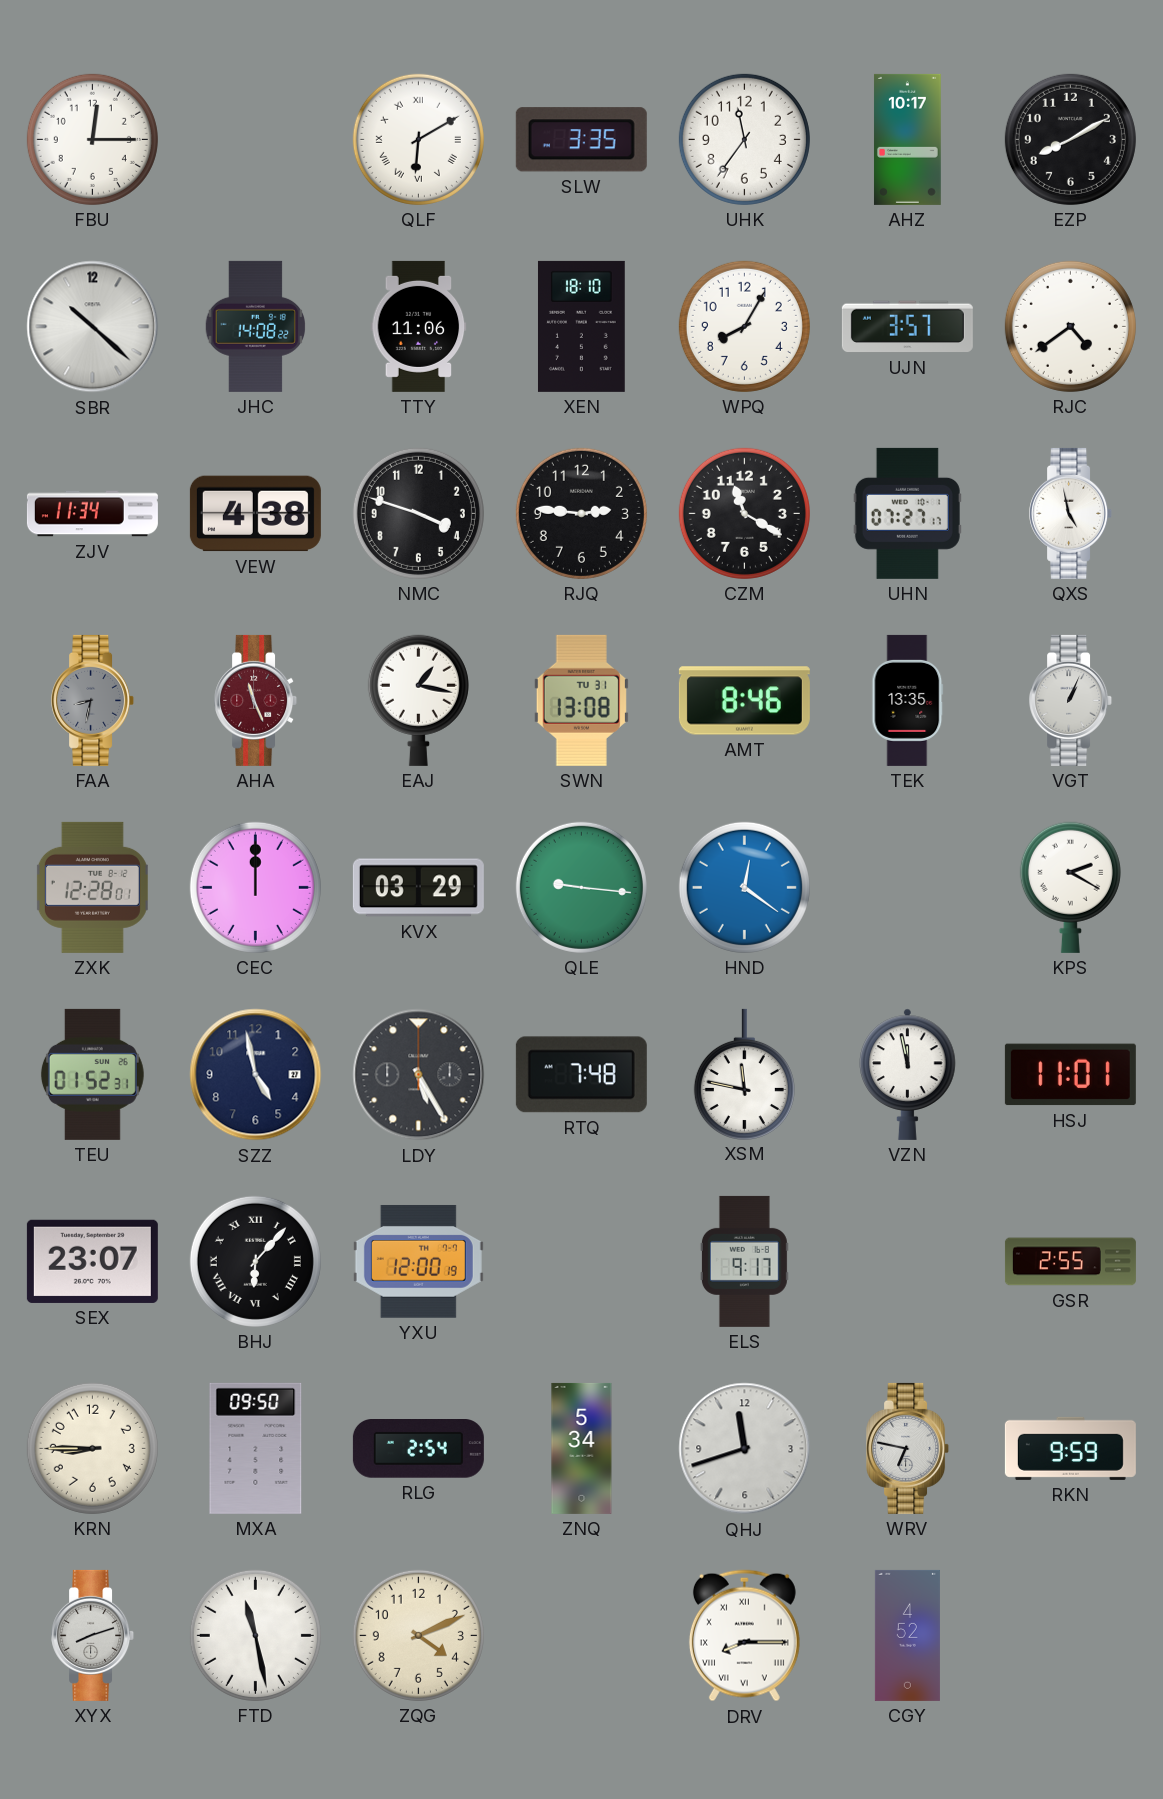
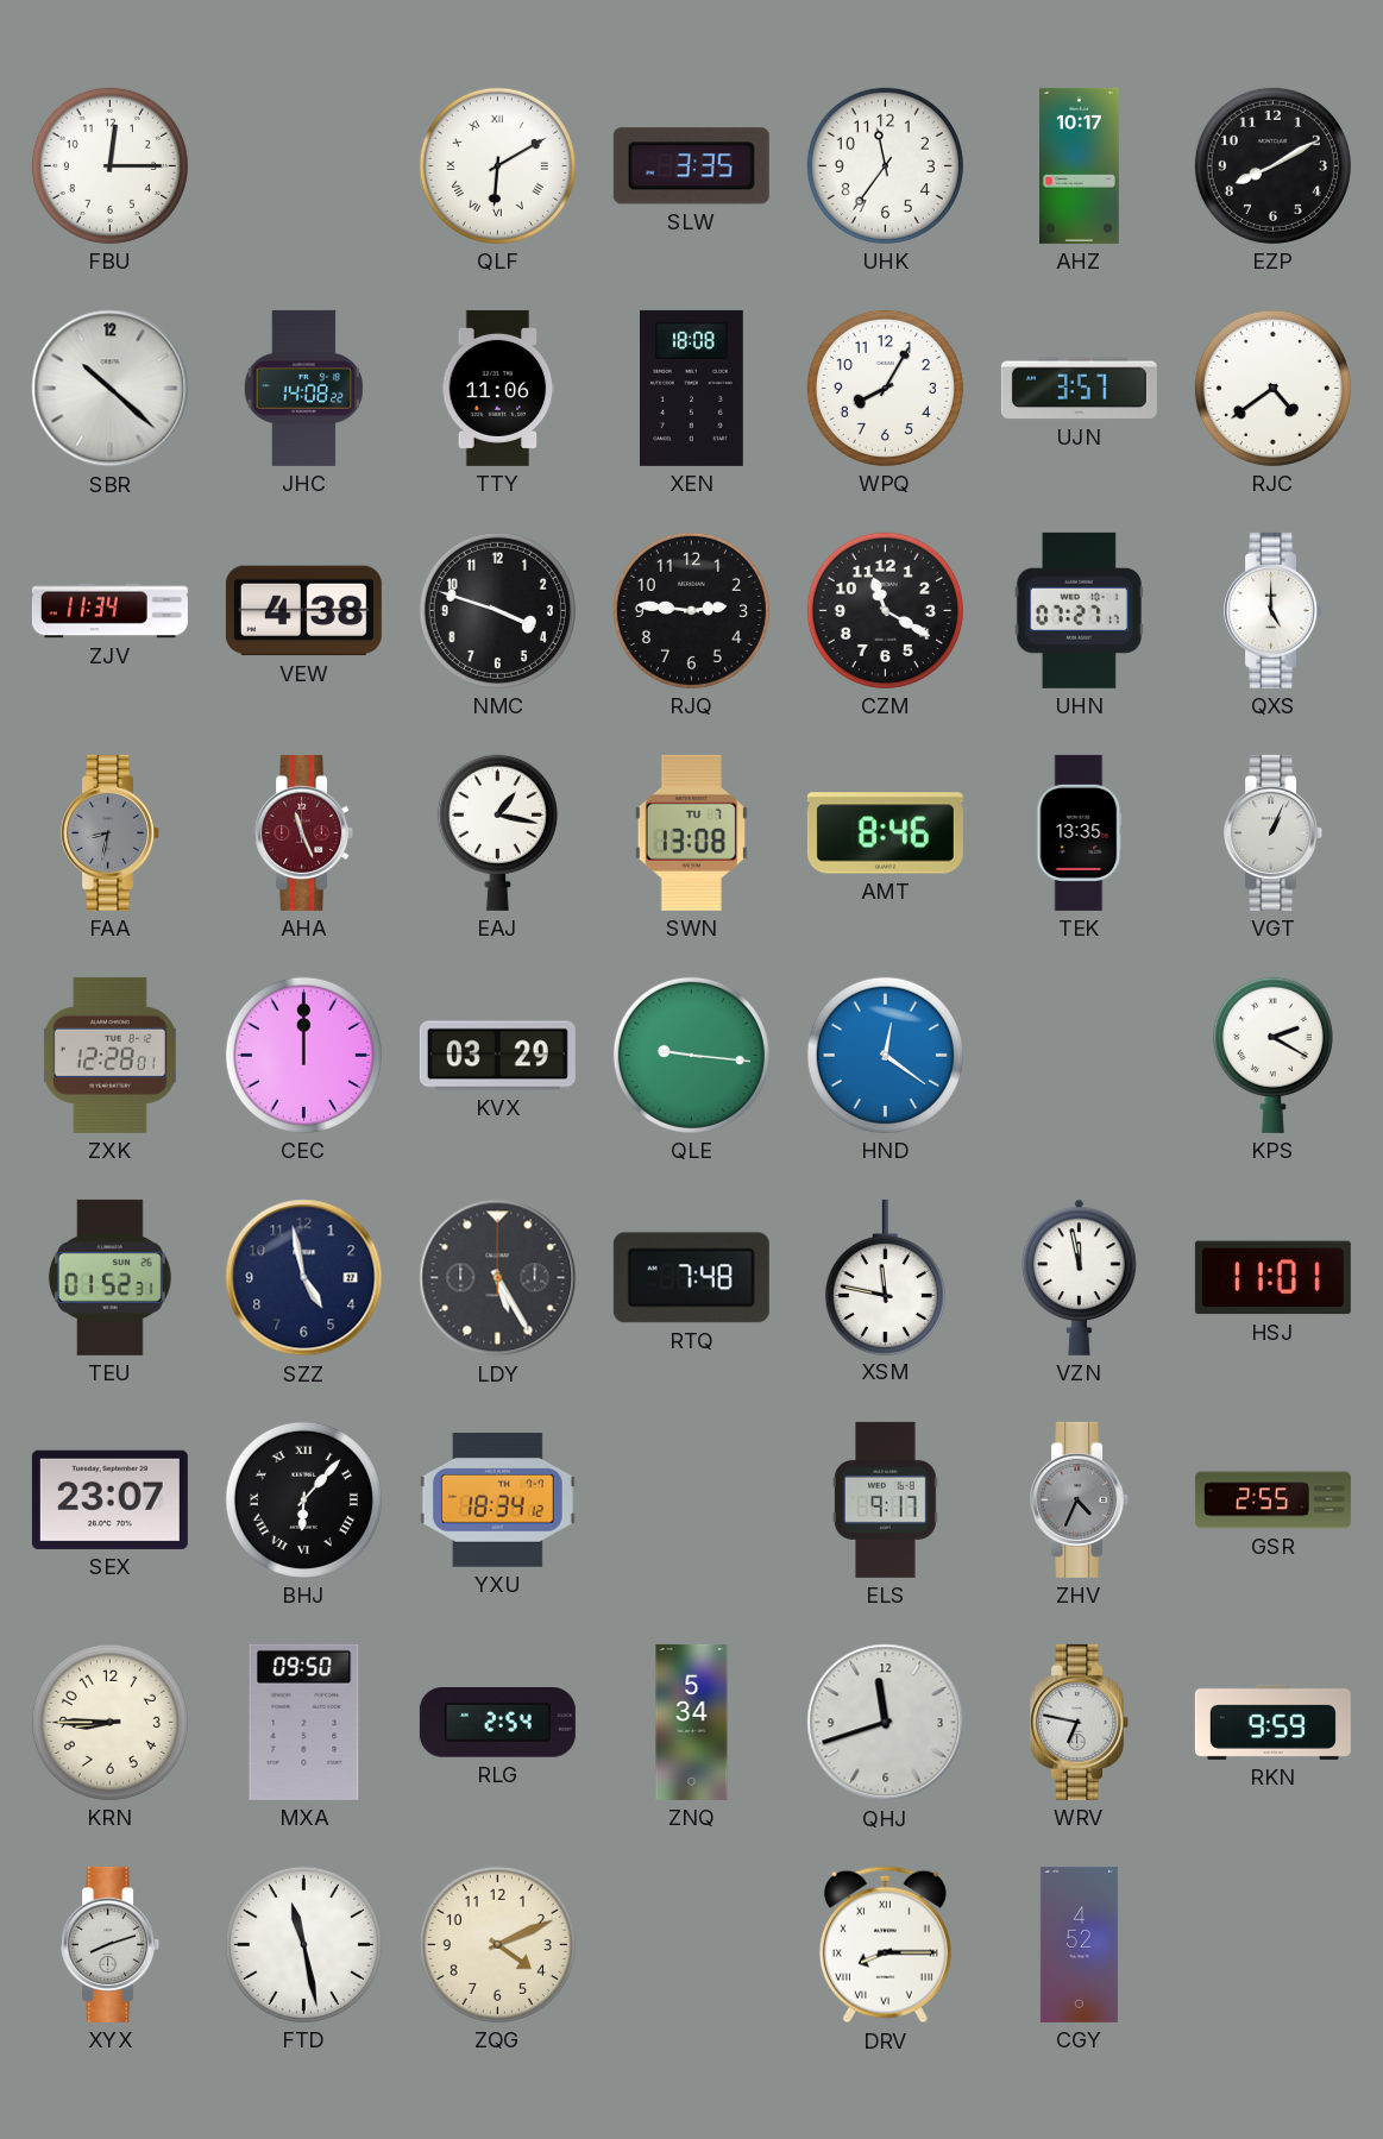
XEN: 18:10 -> 18:08
QXS: 4:58 -> 5:00
SWN date: TU 31 -> TU 7
YXU: 12:00 -> 18:34
ZHV: none -> 4:34
